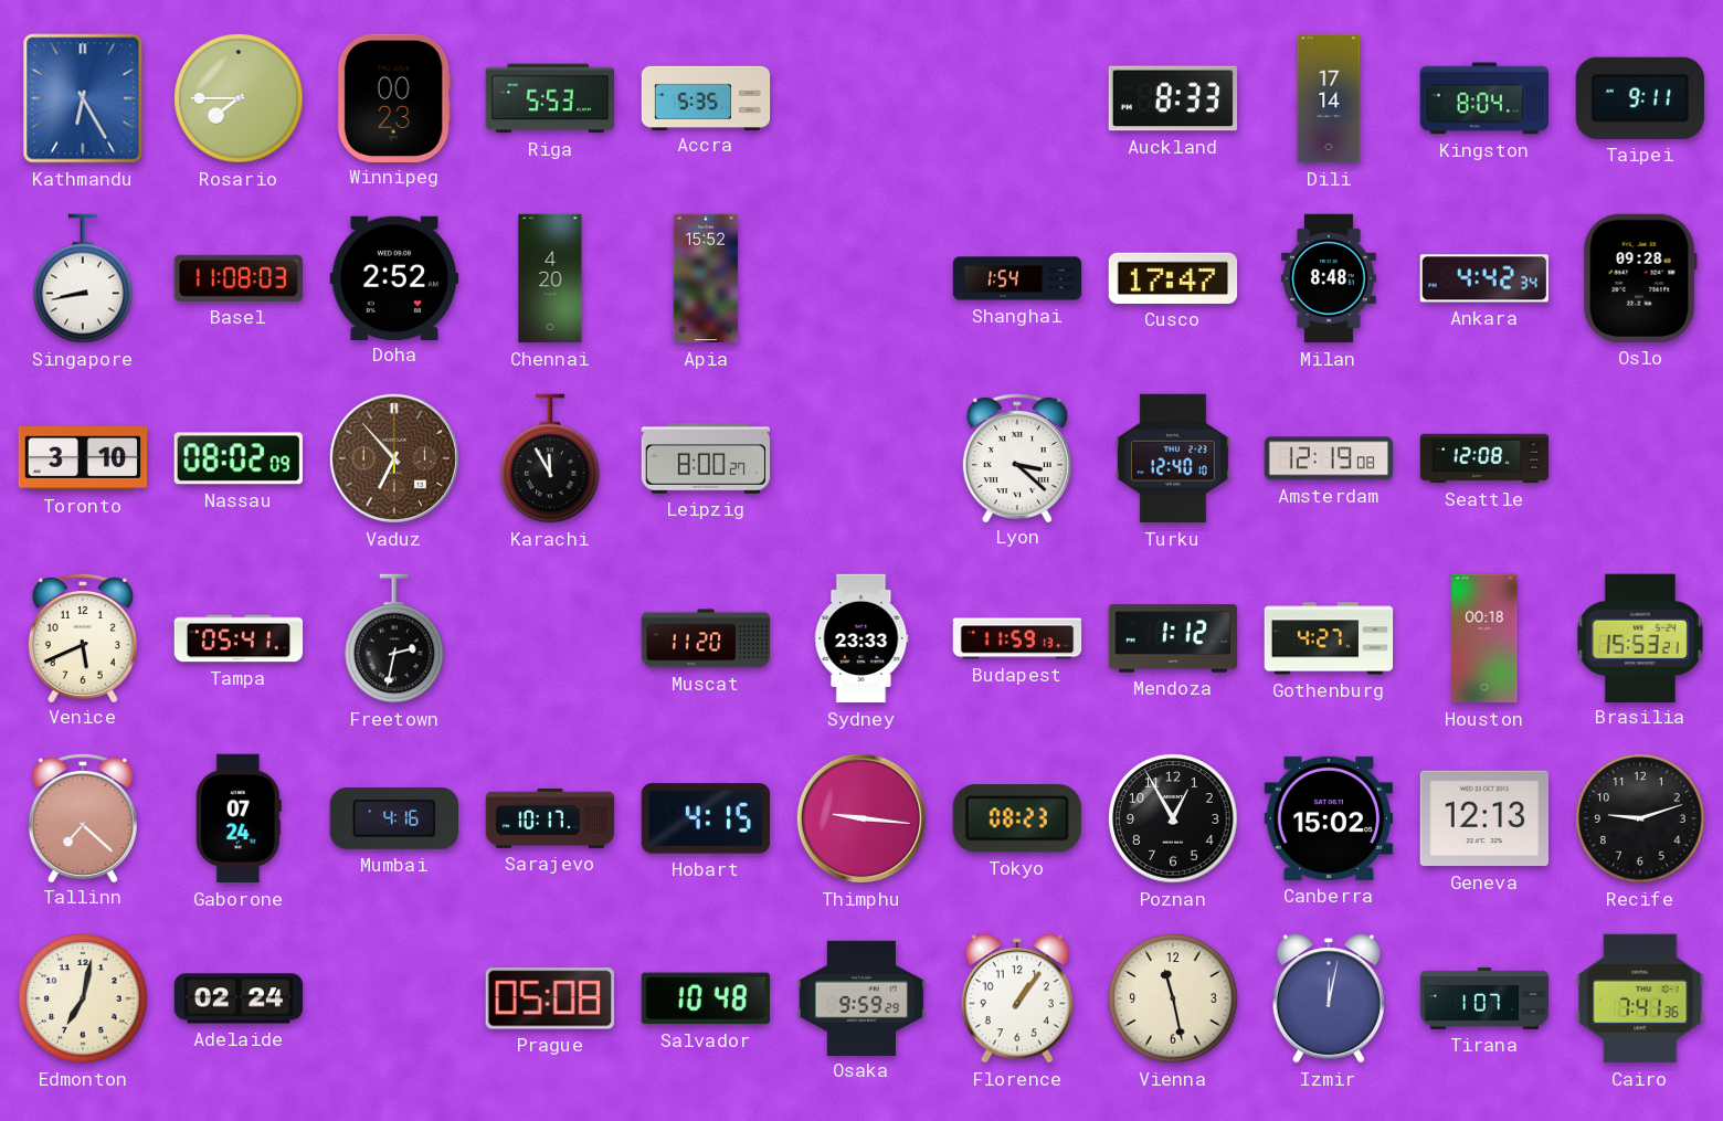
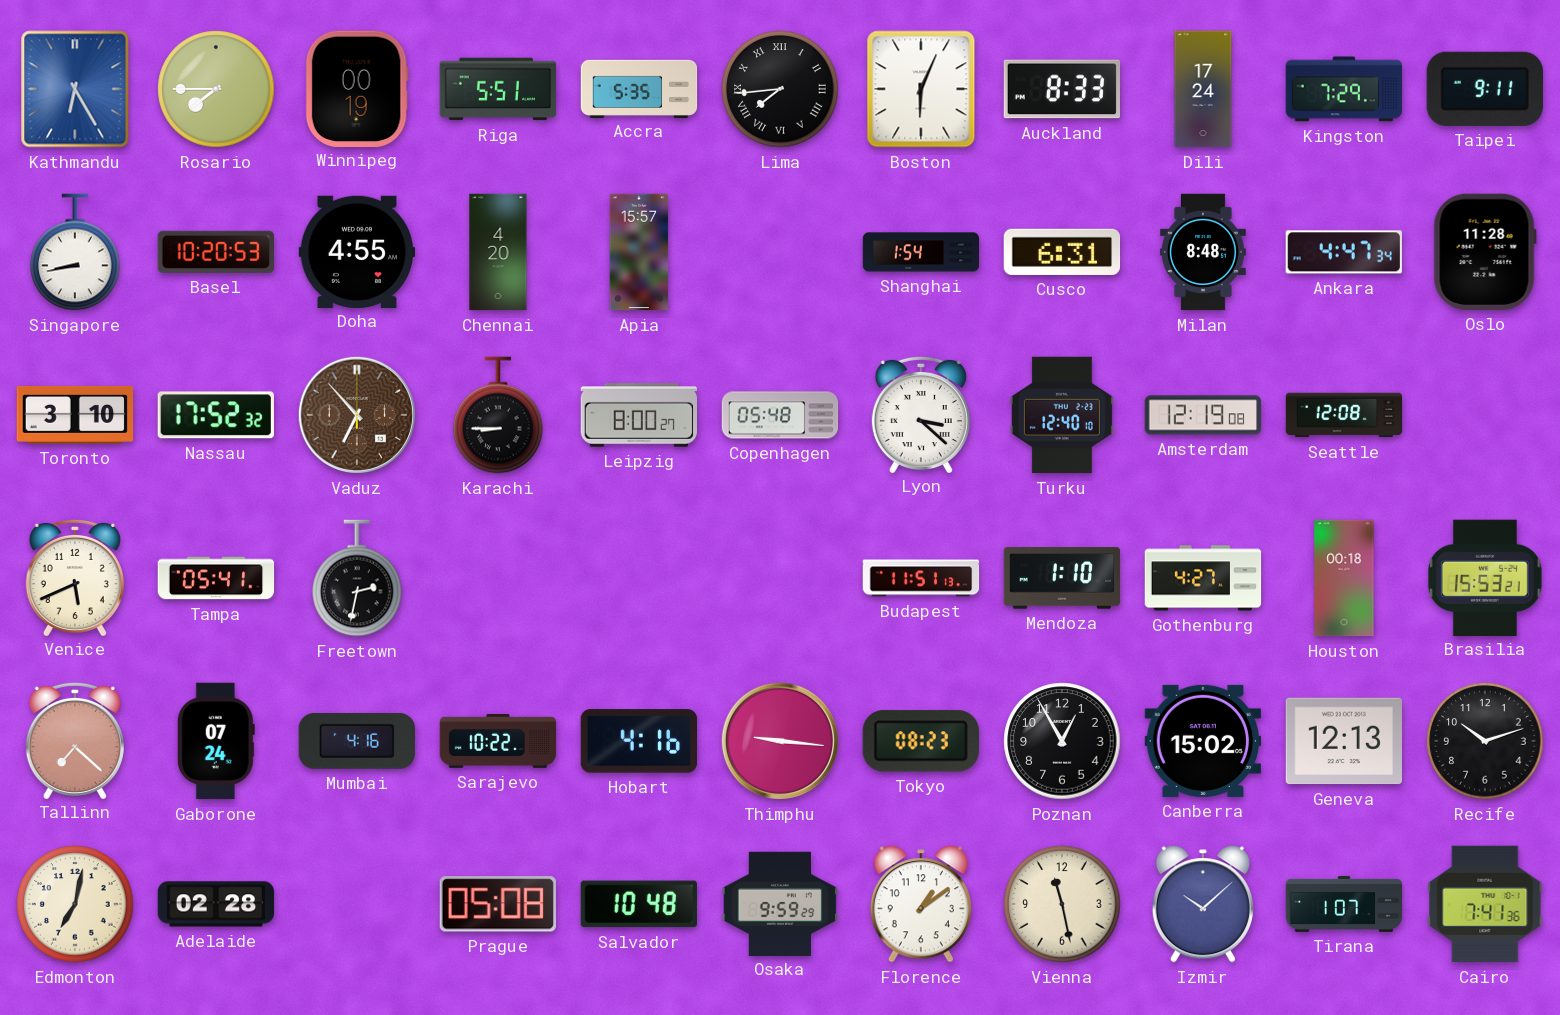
Winnipeg: 00:23 -> 00:19
Riga: 5:53 -> 5:51
Lima: none -> 7:44
Boston: none -> 6:04
Dili: 17:14 -> 17:24
Kingston: 8:04 -> 7:29
Basel: 11:08 -> 10:20
Doha: 2:52 -> 4:55
Apia: 15:52 -> 15:57
Cusco: 17:47 -> 6:31
Ankara: 4:42 -> 4:47
Oslo: 09:28 -> 11:28
Nassau: 08:02 -> 17:52
Karachi: 11:55 -> 8:45
Copenhagen: none -> 05:48
Muscat: 11:20 -> none
Sydney: 23:33 -> none
Budapest: 11:59 -> 11:51
Mendoza: 1:12 -> 1:10
Sarajevo: 10:17 -> 10:22
Hobart: 4:15 -> 4:16
Recife: 9:12 -> 10:12
Adelaide: 02:24 -> 02:28
Florence: 1:06 -> 1:09
Izmir: 12:02 -> 10:08
